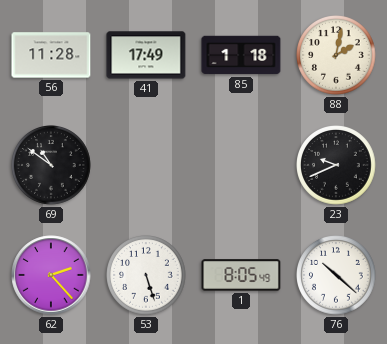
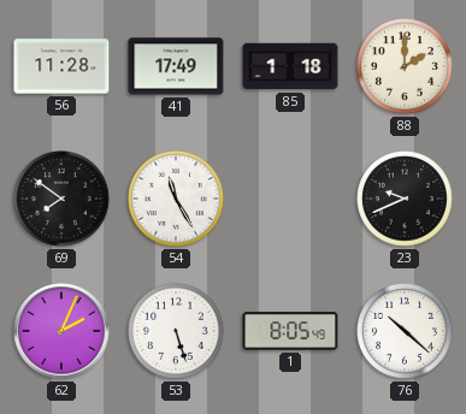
88: 2:02 -> 2:00
69: 10:51 -> 7:51
54: none -> 11:25
62: 2:23 -> 2:04
